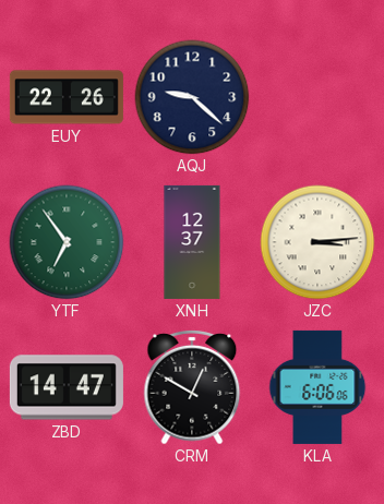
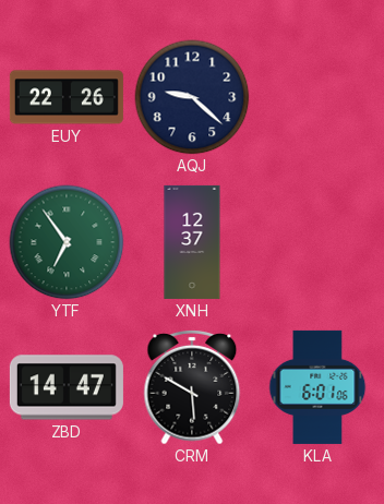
JZC: 3:14 -> none
CRM: 12:50 -> 5:50
KLA: 6:06 -> 6:01
